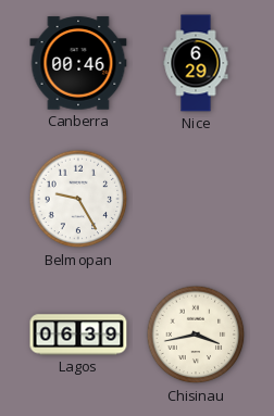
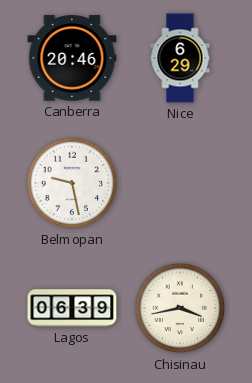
Canberra: 00:46 -> 20:46
Belmopan: 9:25 -> 9:28
